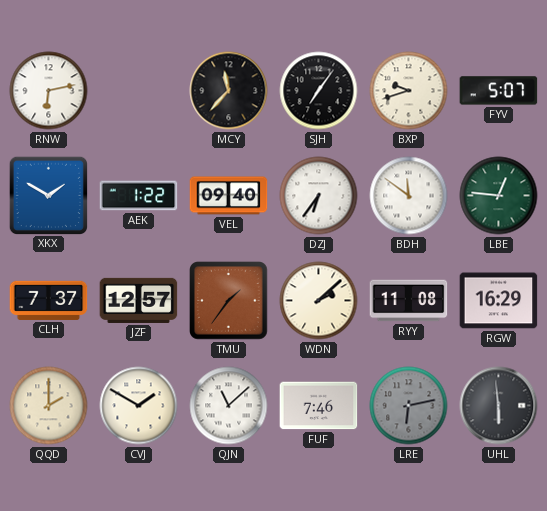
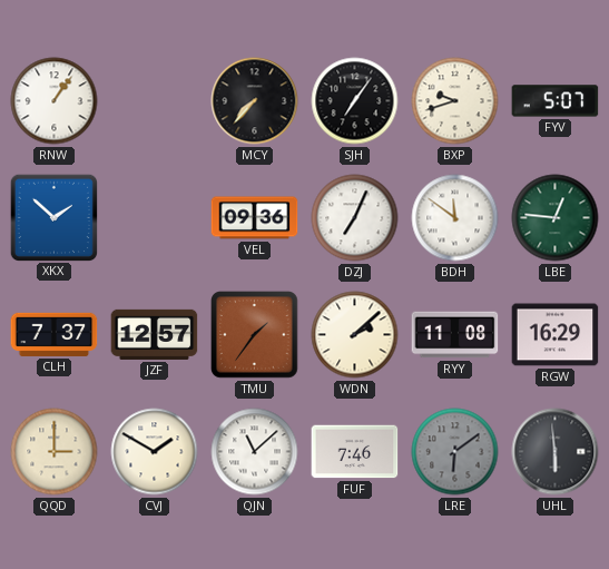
RNW: 6:13 -> 1:06
MCY: 11:37 -> 7:37
XKX: 1:50 -> 1:52
AEK: 1:22 -> none
VEL: 09:40 -> 09:36
DZJ: 6:36 -> 7:04
QQD: 2:00 -> 3:00
LRE: 6:13 -> 6:09
